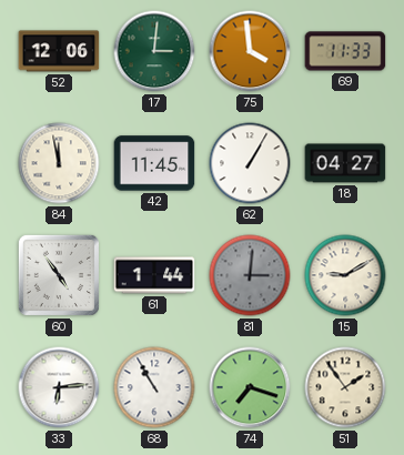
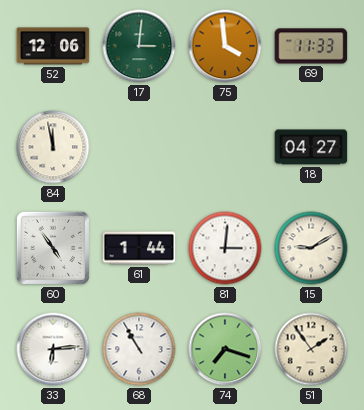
42: 11:45 -> none
62: 1:05 -> none
81 dial: grey -> white
